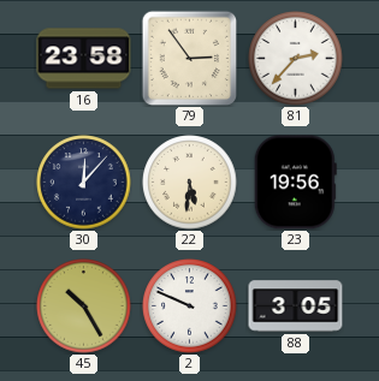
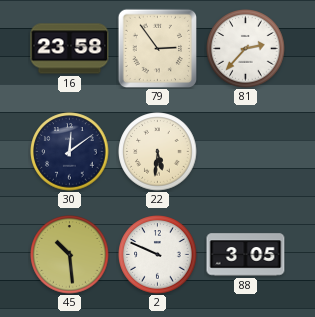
30: 12:07 -> 12:09
23: 19:56 -> none
45: 10:25 -> 10:29
